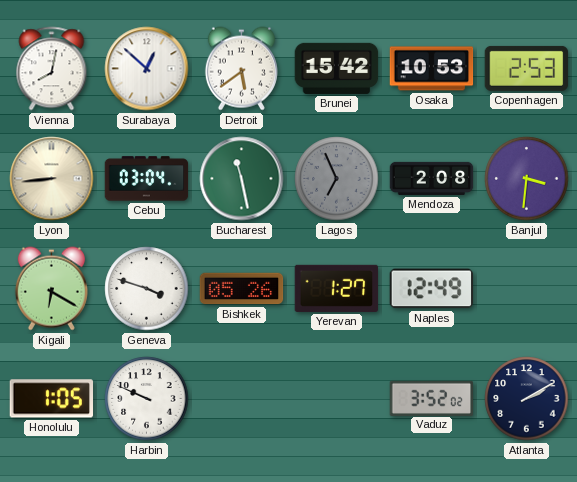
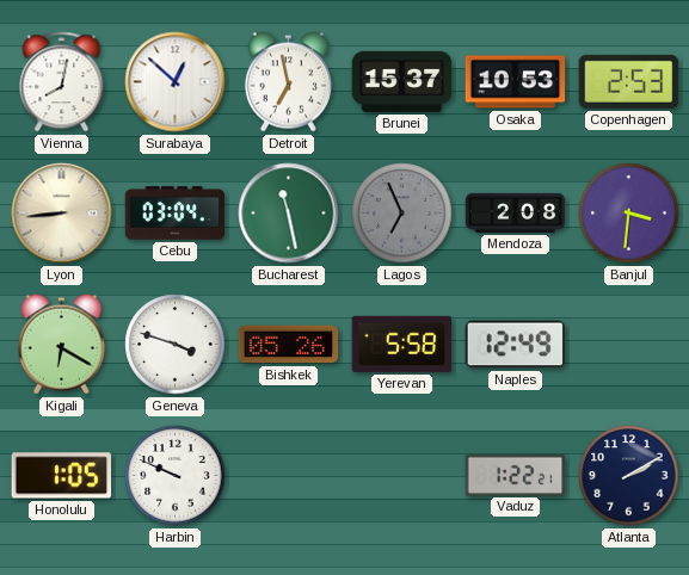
Detroit: 5:39 -> 6:58
Brunei: 15:42 -> 15:37
Yerevan: 1:27 -> 5:58
Vaduz: 3:52 -> 1:22
